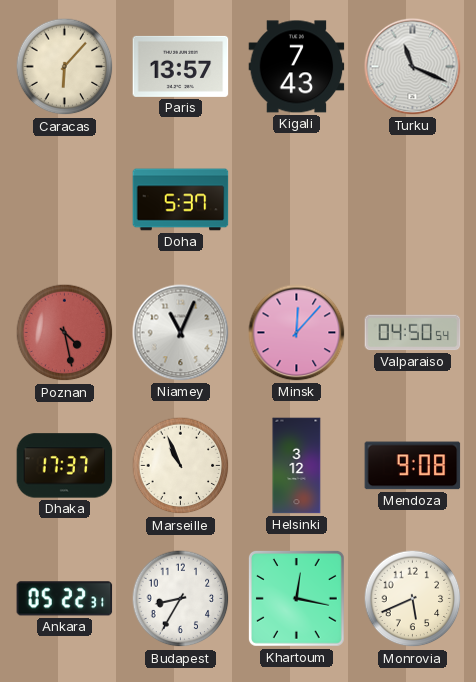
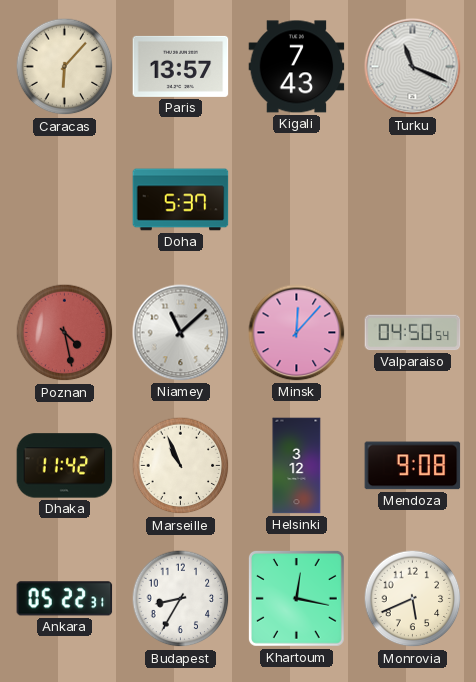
Niamey: 11:04 -> 11:08
Dhaka: 17:37 -> 11:42
